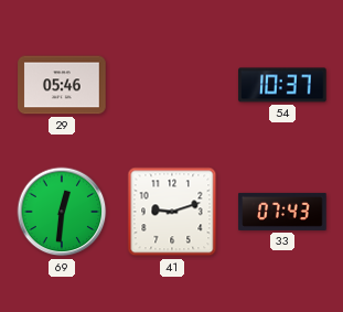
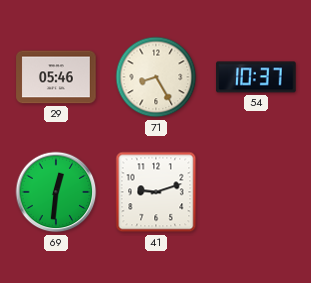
71: none -> 8:25
33: 07:43 -> none
